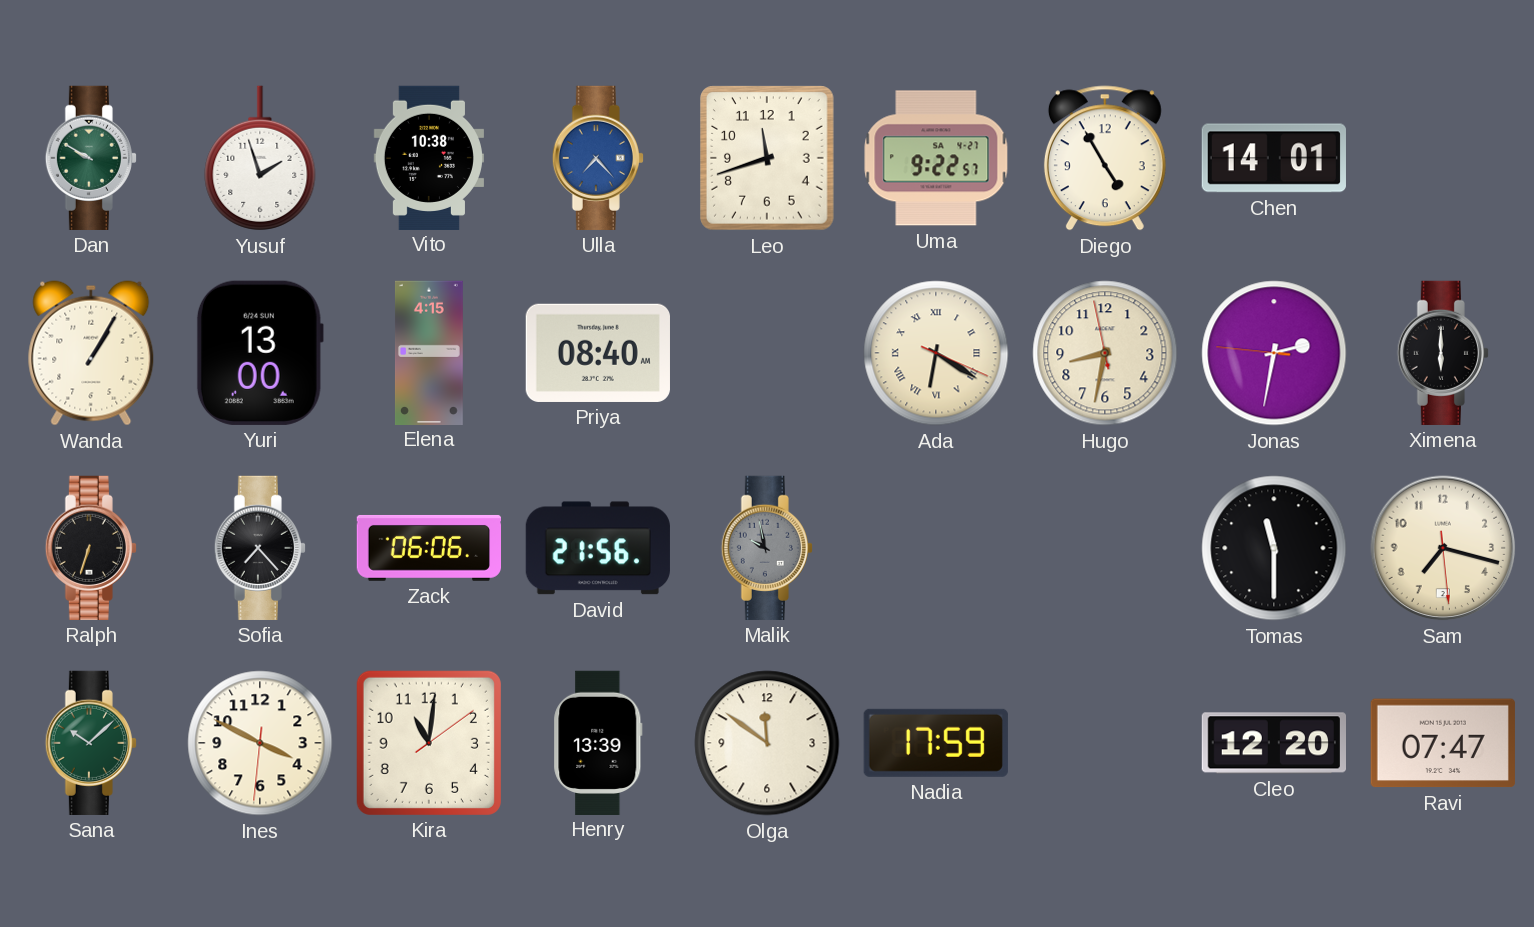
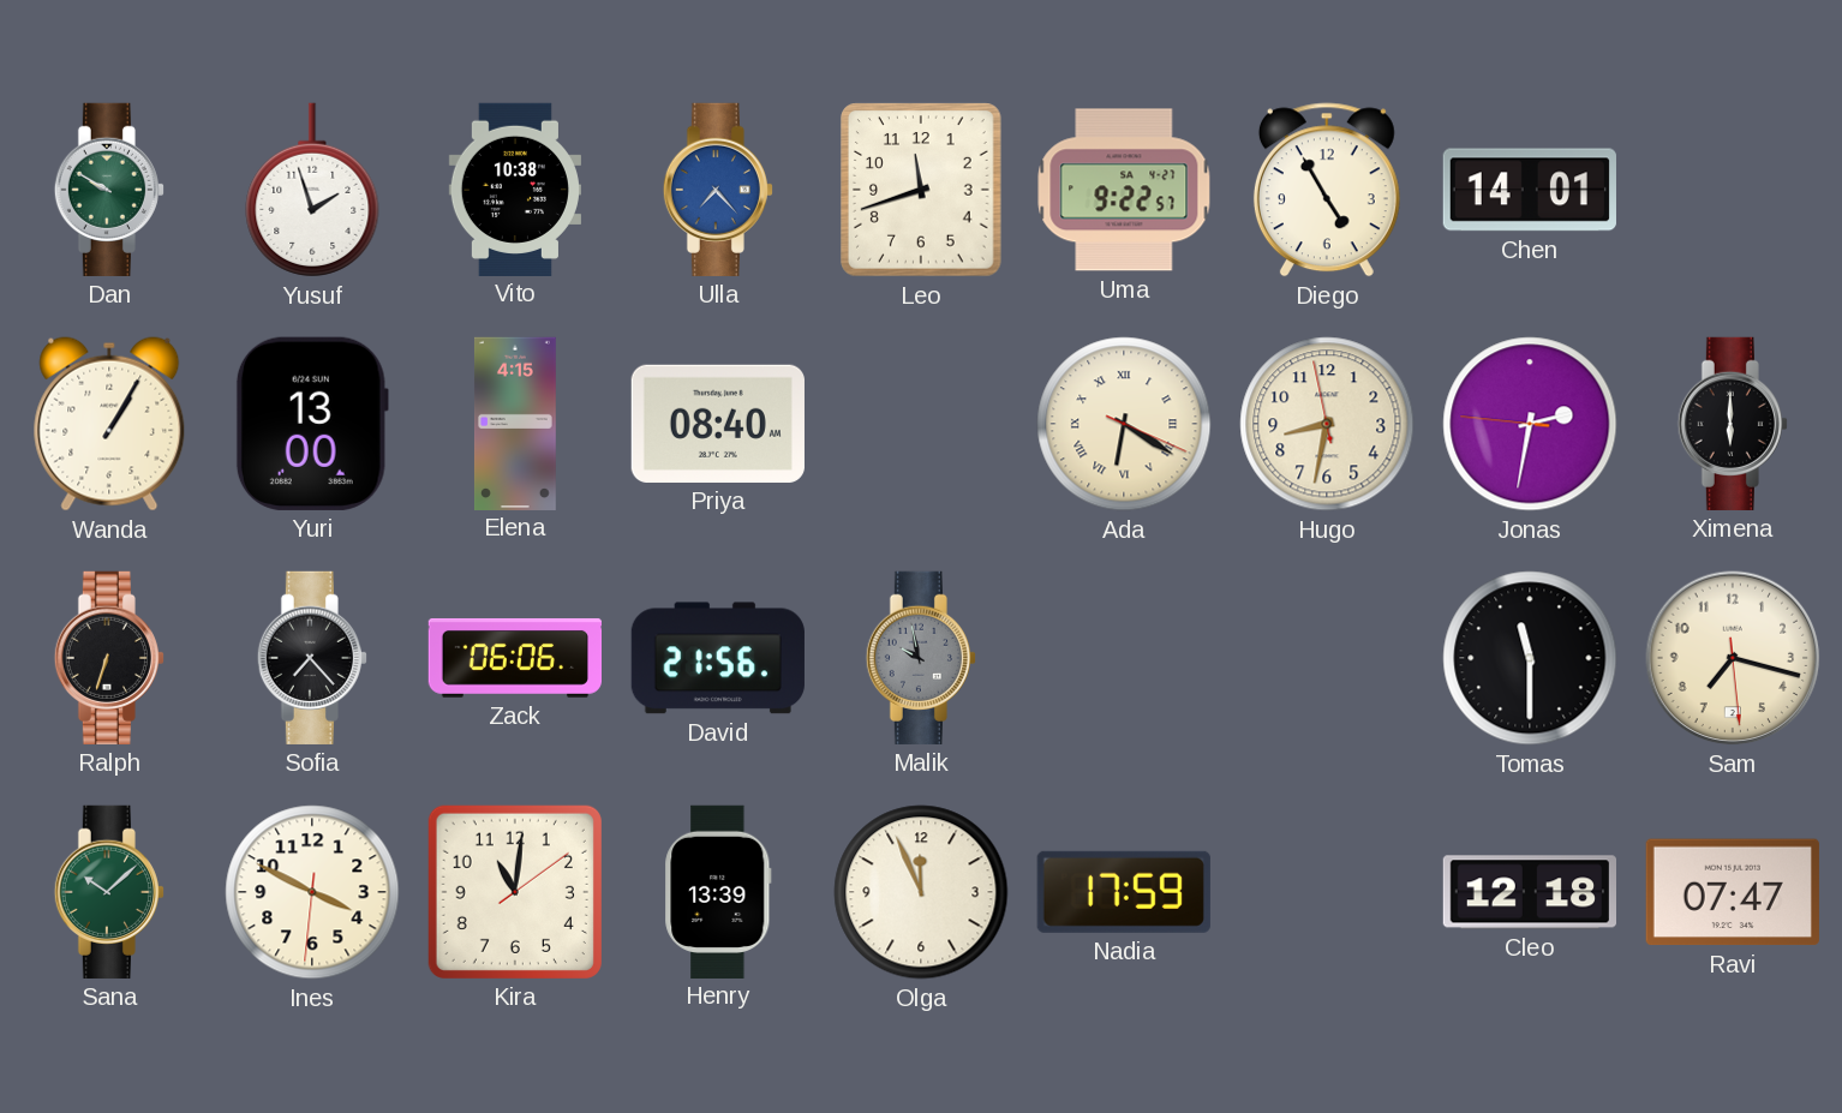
Olga: 11:51 -> 11:56
Cleo: 12:20 -> 12:18
